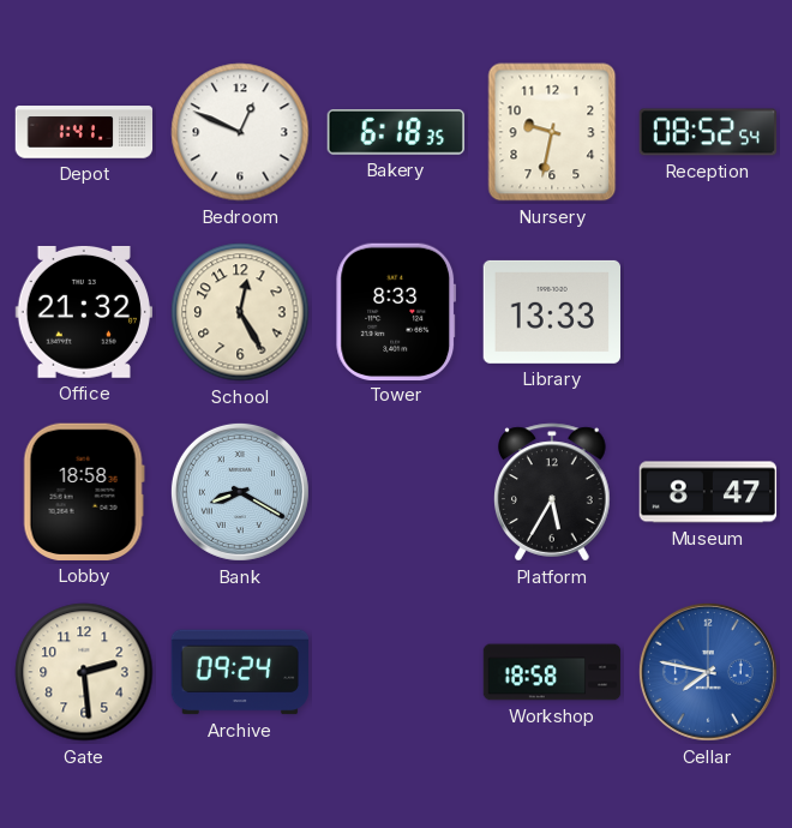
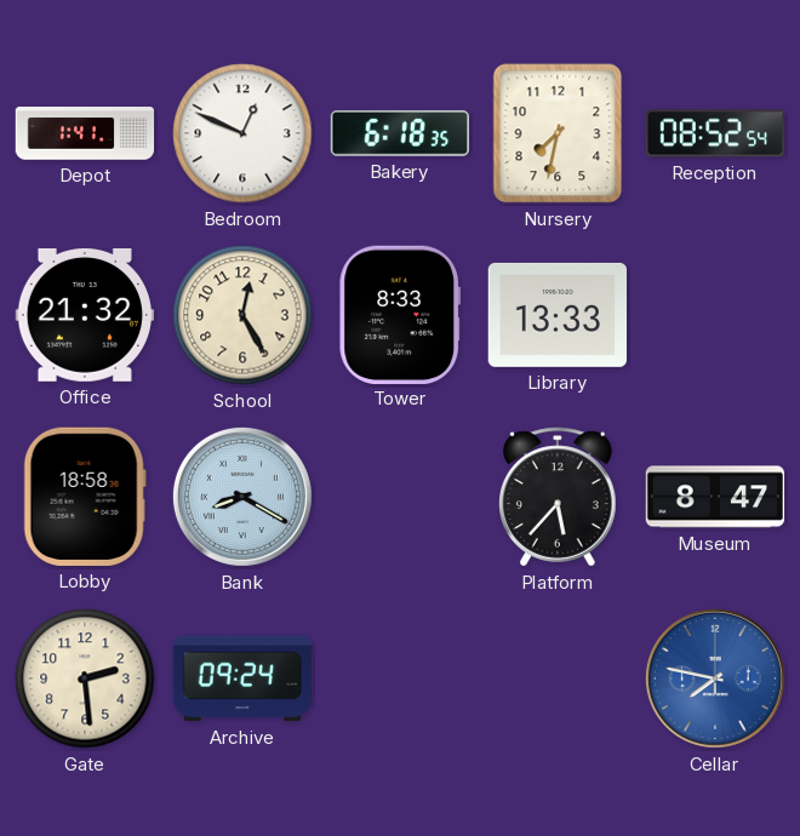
Nursery: 9:32 -> 7:32
Platform: 5:35 -> 5:37
Workshop: 18:58 -> none
